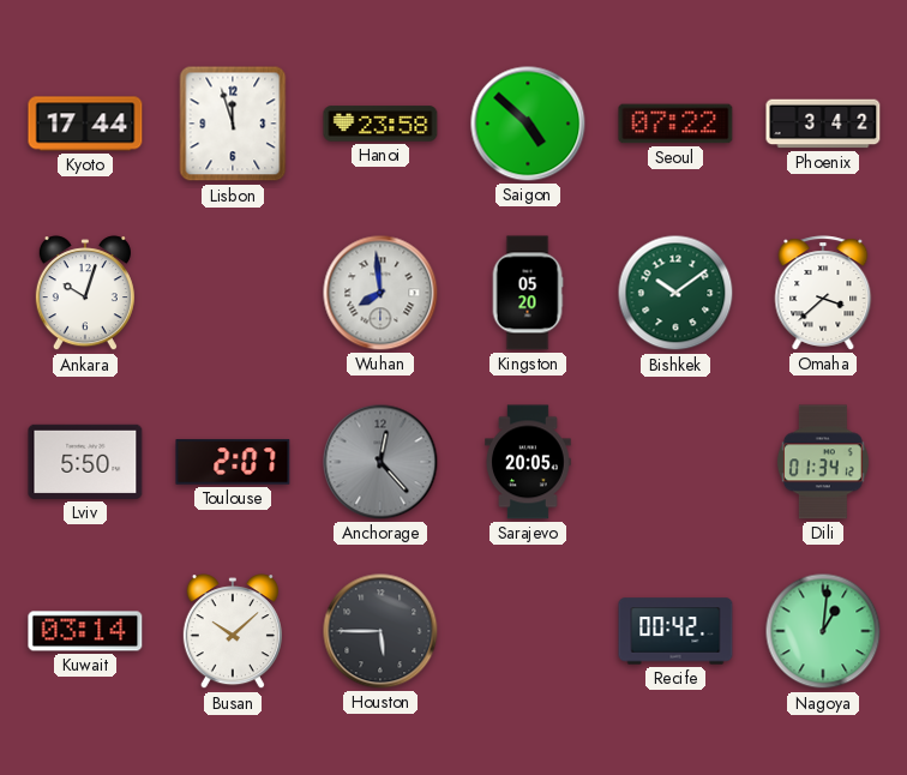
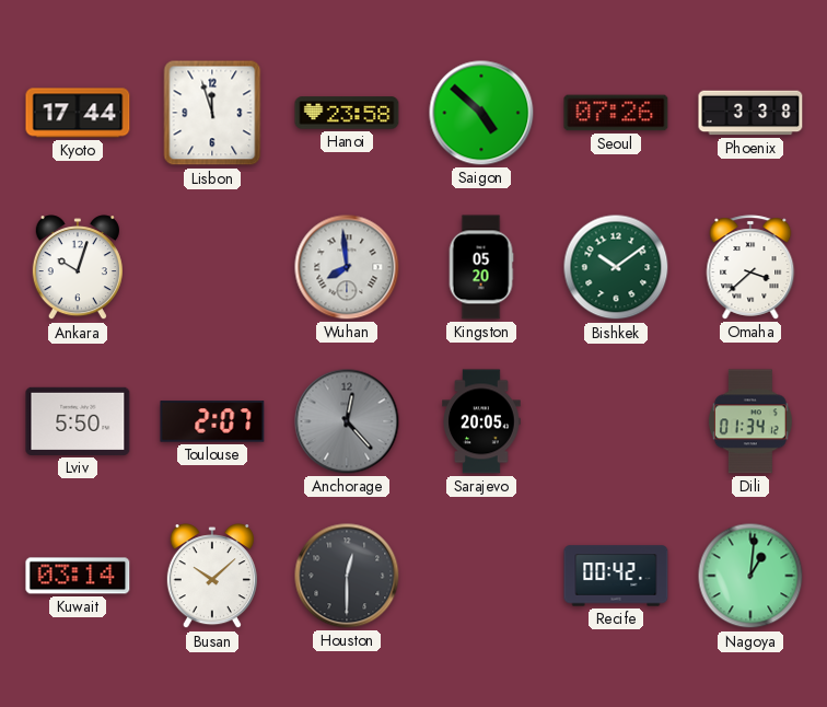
Seoul: 07:22 -> 07:26
Phoenix: 3:42 -> 3:38
Houston: 5:45 -> 12:30
